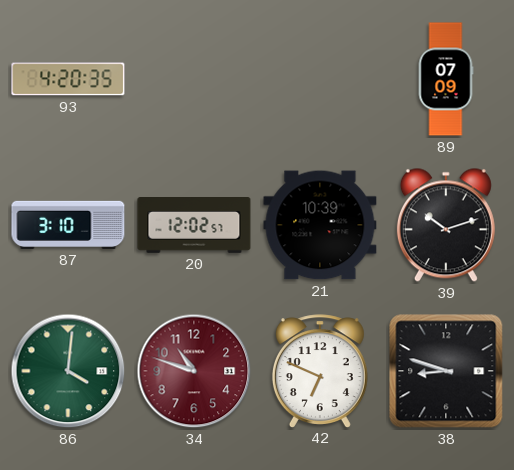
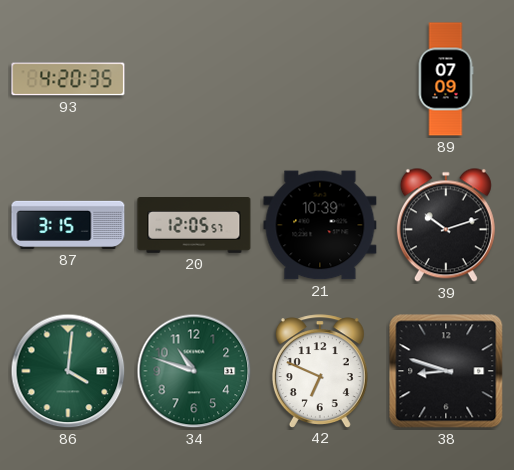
87: 3:10 -> 3:15
20: 12:02 -> 12:05
34 dial: burgundy -> green
